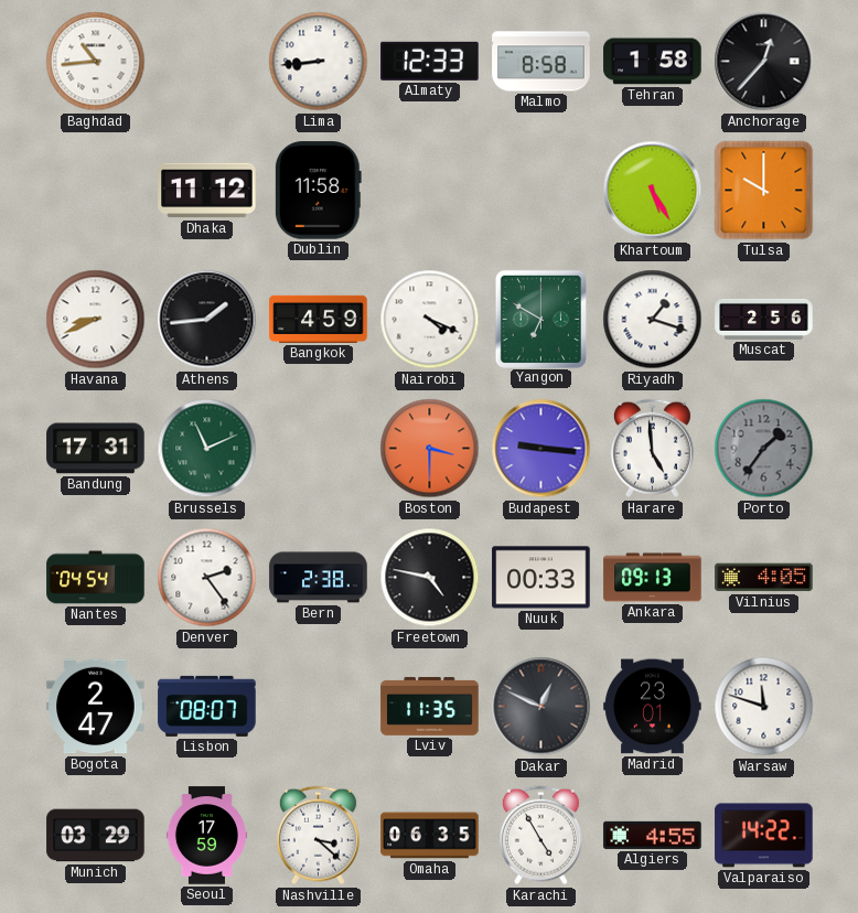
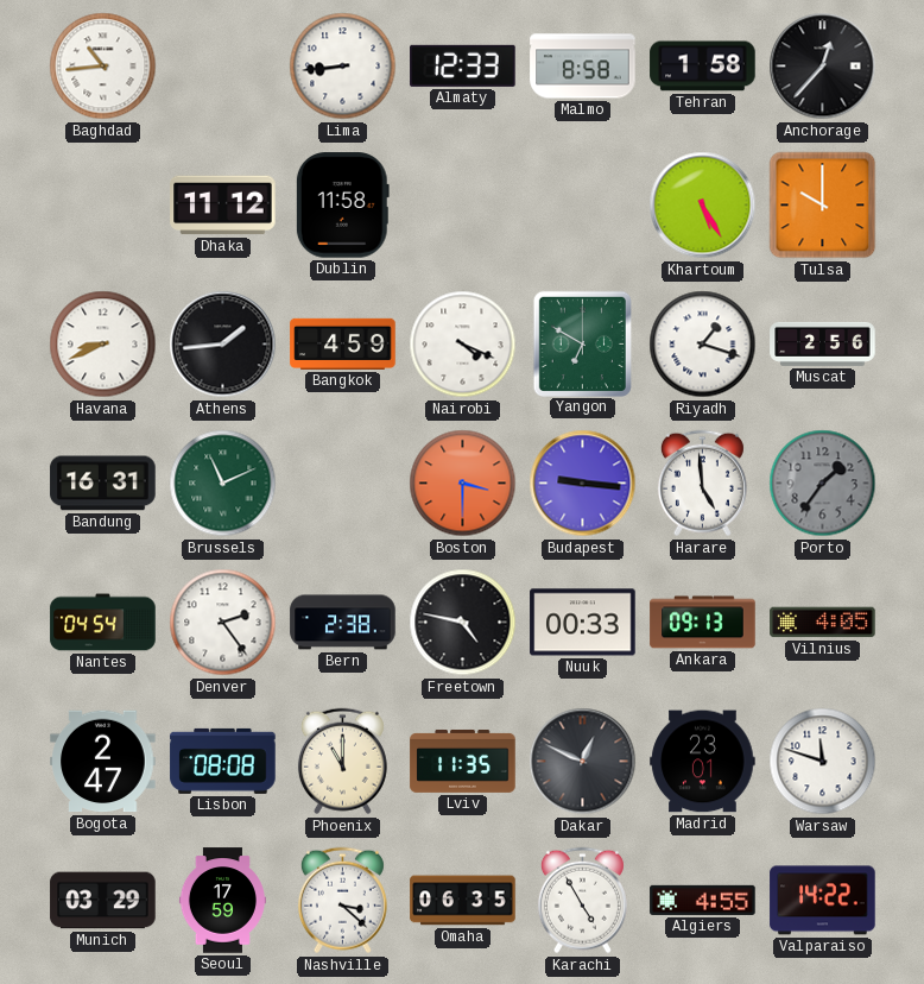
Bandung: 17:31 -> 16:31
Lisbon: 08:07 -> 08:08
Phoenix: none -> 11:00
